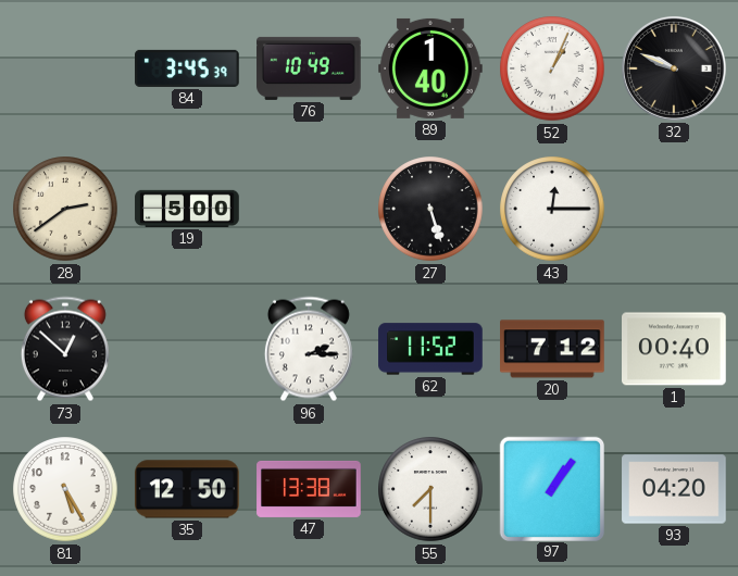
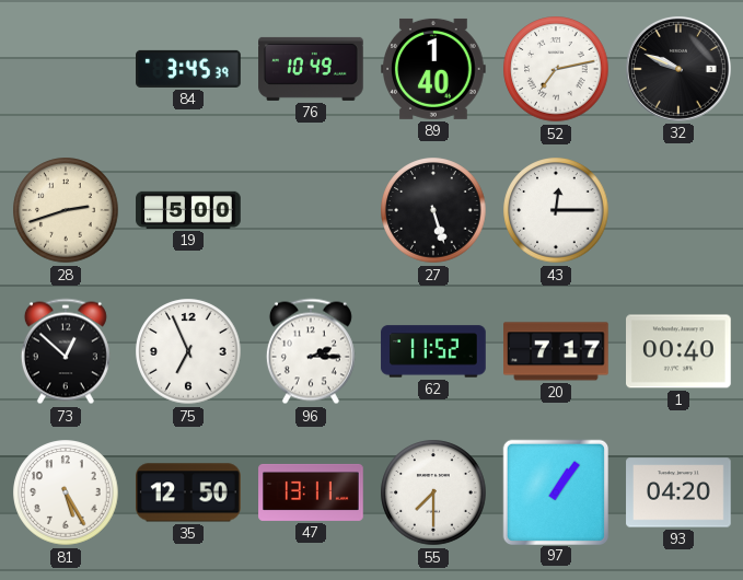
52: 1:04 -> 7:13
28: 2:39 -> 2:42
75: none -> 6:56
20: 7:12 -> 7:17
47: 13:38 -> 13:11
